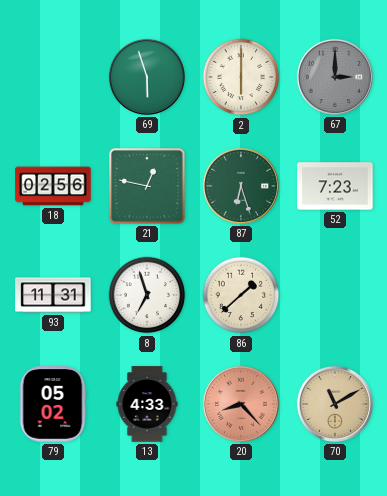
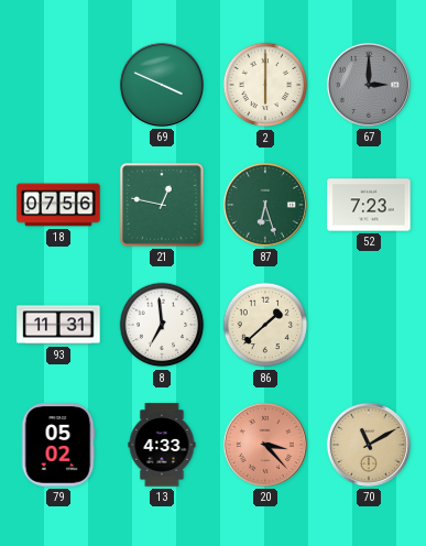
69: 5:57 -> 3:49
18: 02:56 -> 07:56
8: 6:57 -> 6:59
20: 8:23 -> 3:23
